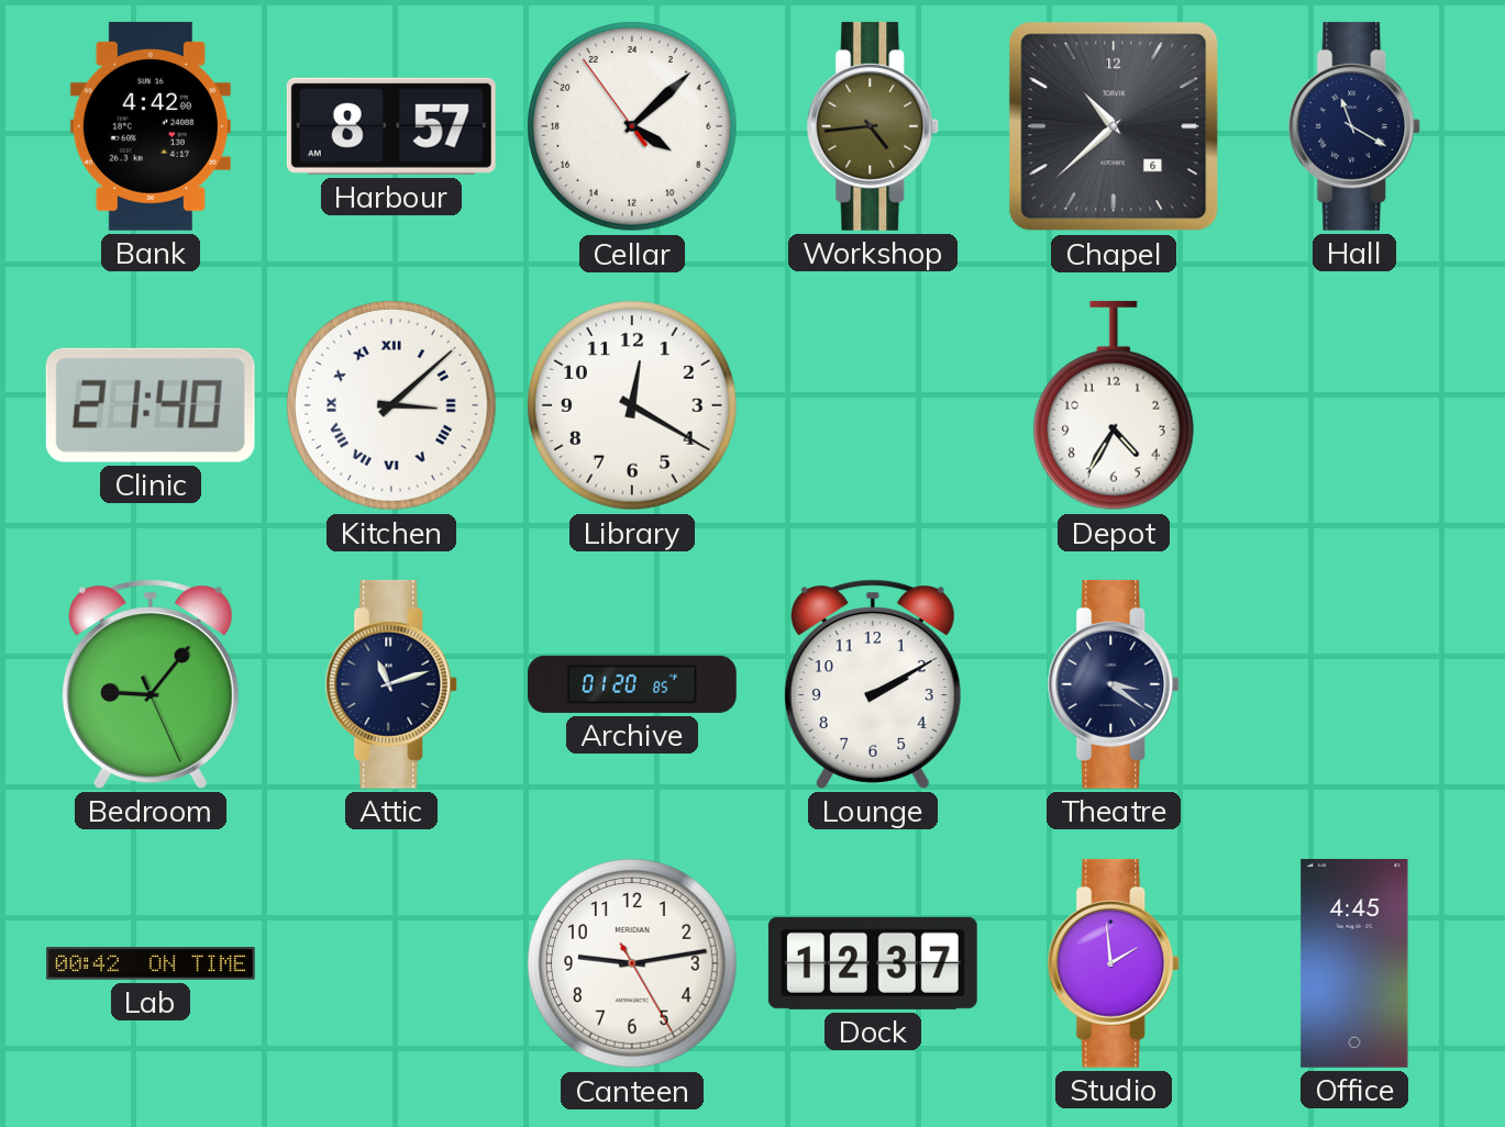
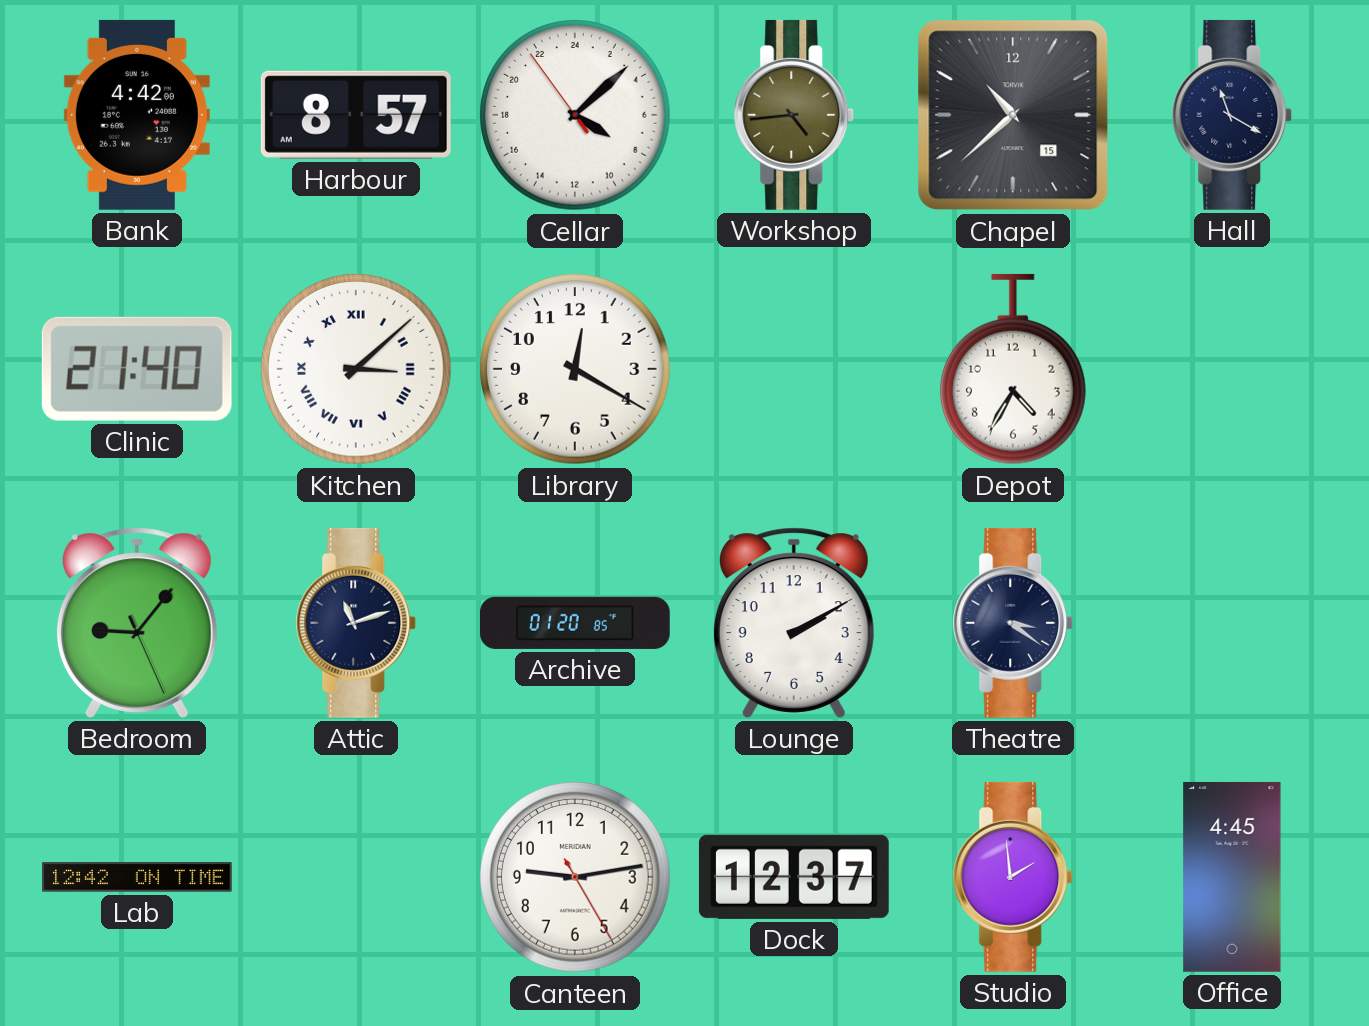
Chapel date: 6 -> 15
Lab: 00:42 -> 12:42
